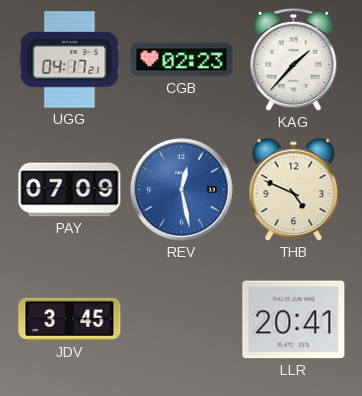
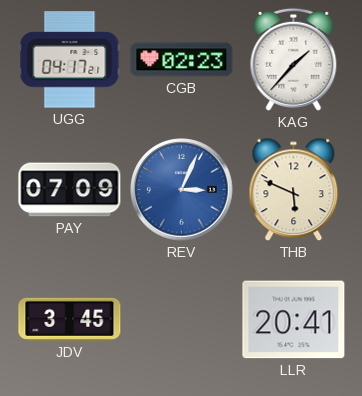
REV: 12:28 -> 3:04
THB: 4:49 -> 5:49
